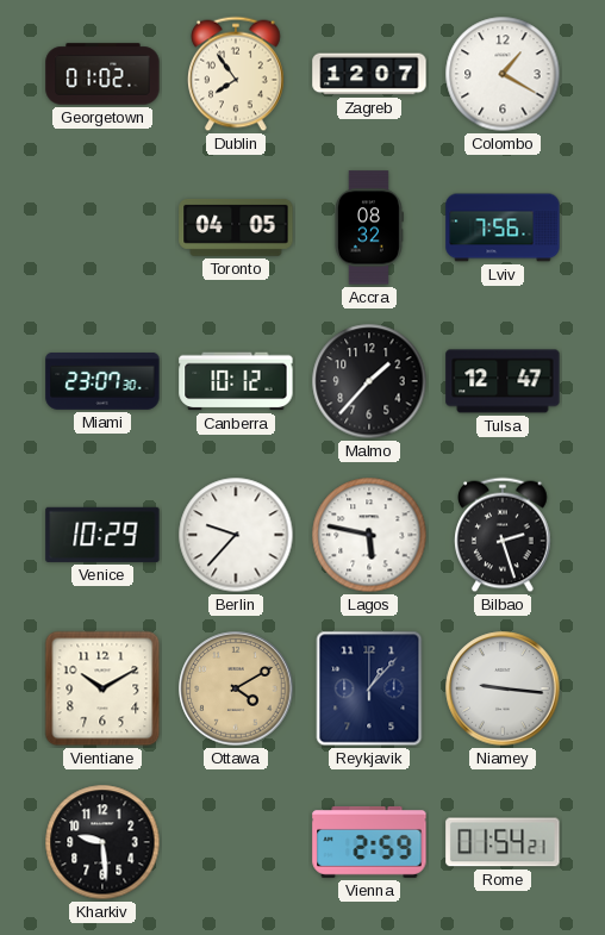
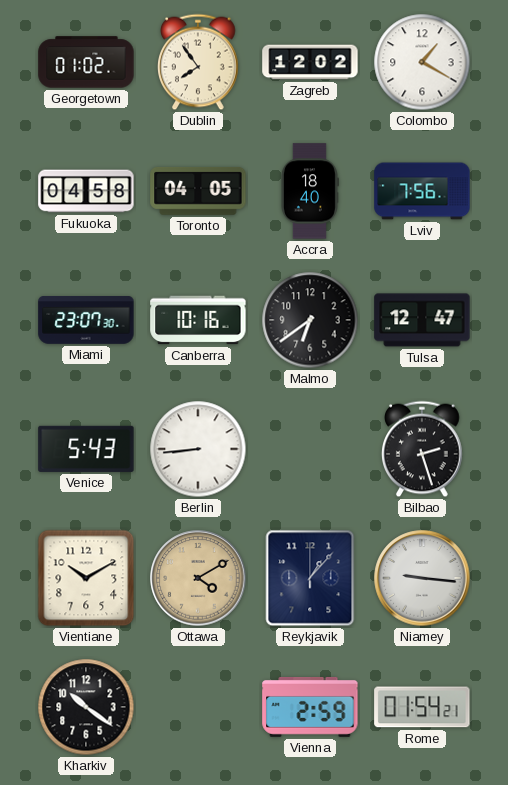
Zagreb: 12:07 -> 12:02
Fukuoka: none -> 04:58
Accra: 08:32 -> 18:40
Canberra: 10:12 -> 10:16
Malmo: 1:37 -> 6:39
Venice: 10:29 -> 5:43
Berlin: 9:37 -> 8:44
Lagos: 5:47 -> none
Kharkiv: 9:29 -> 10:21
